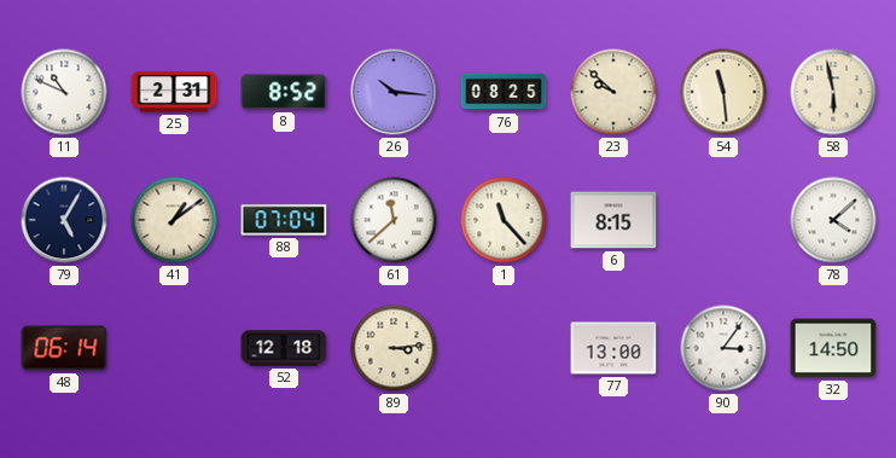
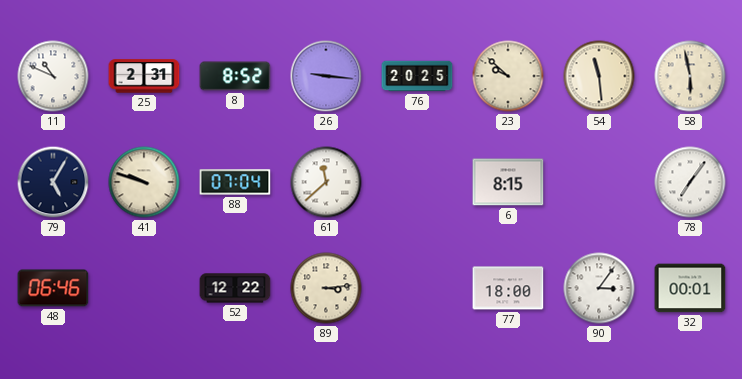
26: 10:16 -> 9:16
76: 08:25 -> 20:25
41: 1:09 -> 9:48
1: 11:23 -> none
78: 4:08 -> 7:06
48: 06:14 -> 06:46
52: 12:18 -> 12:22
77: 13:00 -> 18:00
32: 14:50 -> 00:01
